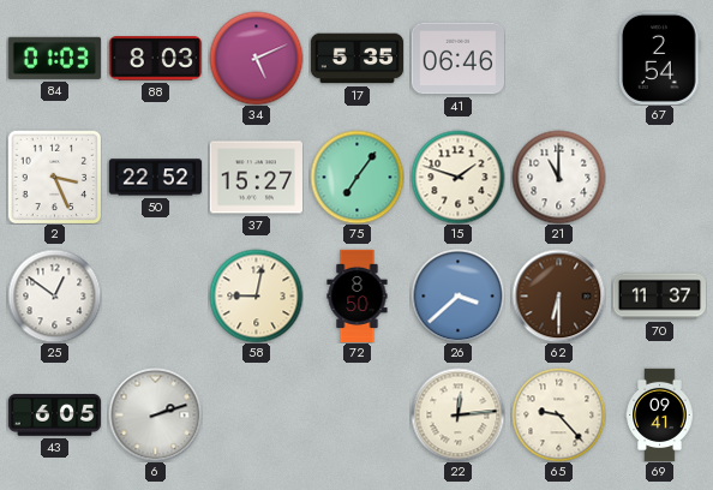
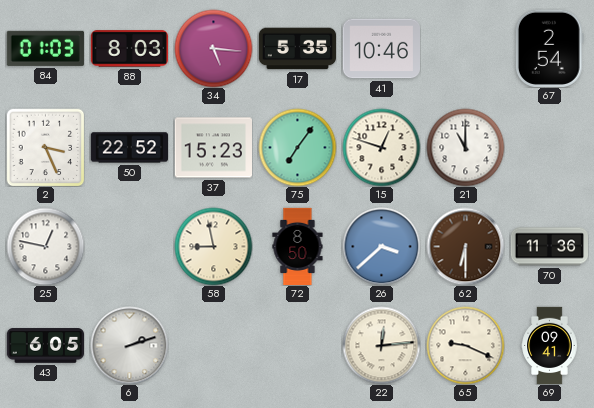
34: 5:11 -> 5:16
41: 06:46 -> 10:46
37: 15:27 -> 15:23
15: 1:48 -> 12:48
25: 12:51 -> 12:47
58: 9:02 -> 8:58
70: 11:37 -> 11:36
65: 9:23 -> 9:19
